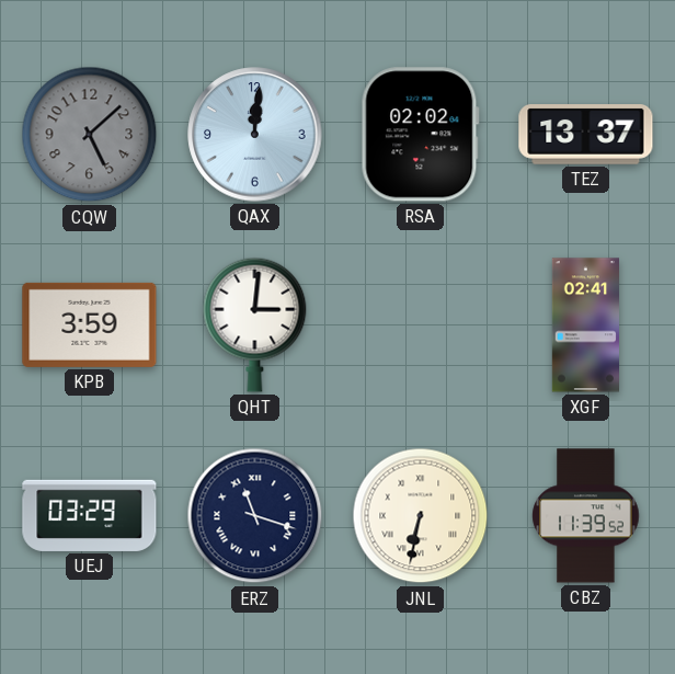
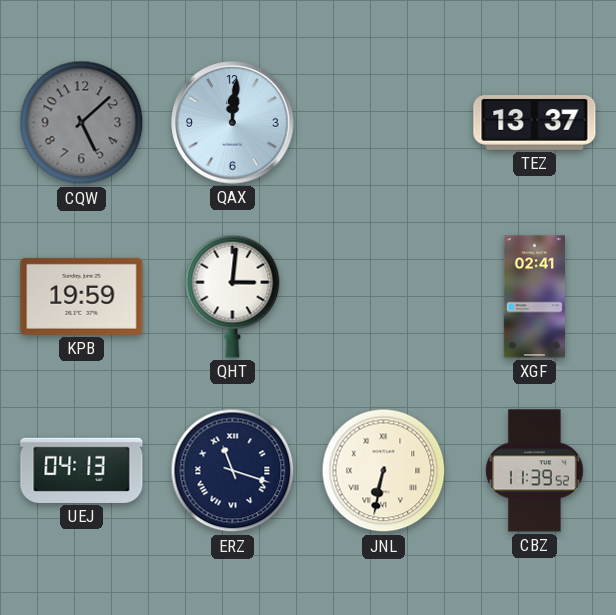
RSA: 02:02 -> none
KPB: 3:59 -> 19:59
UEJ: 03:29 -> 04:13
